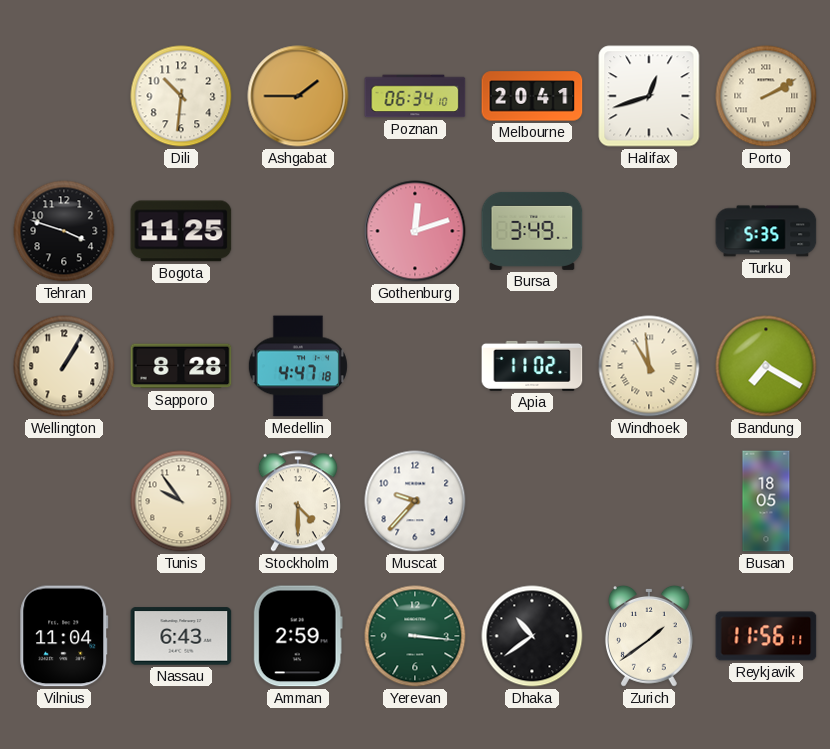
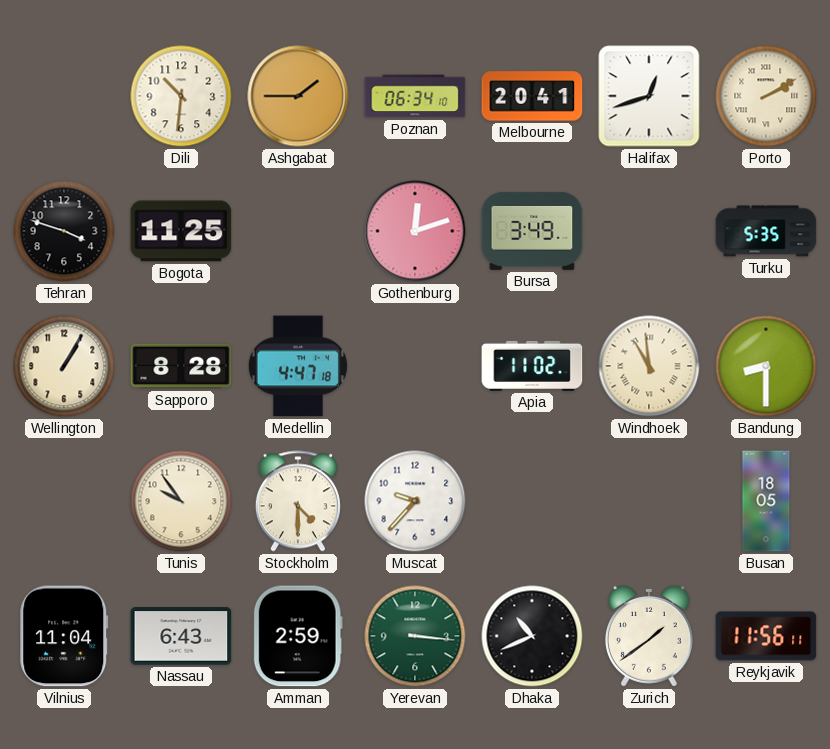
Bandung: 7:20 -> 8:30
Dhaka: 10:39 -> 10:41
